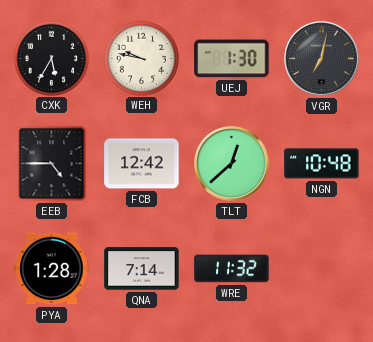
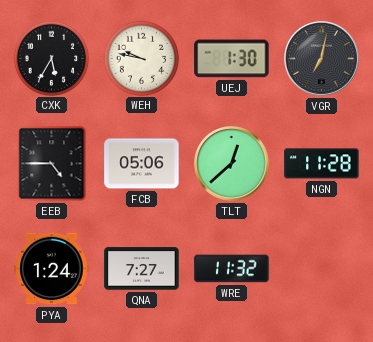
FCB: 12:42 -> 05:06
NGN: 10:48 -> 11:28
PYA: 1:28 -> 1:24
QNA: 7:14 -> 7:27
